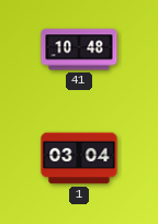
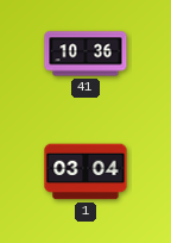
41: 10:48 -> 10:36
